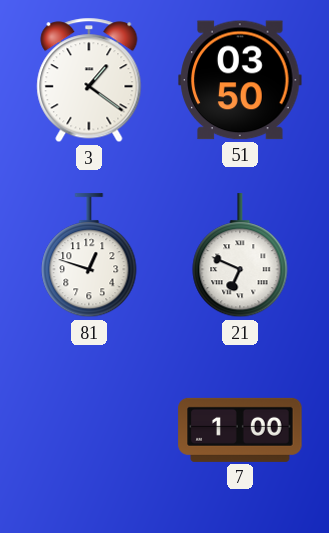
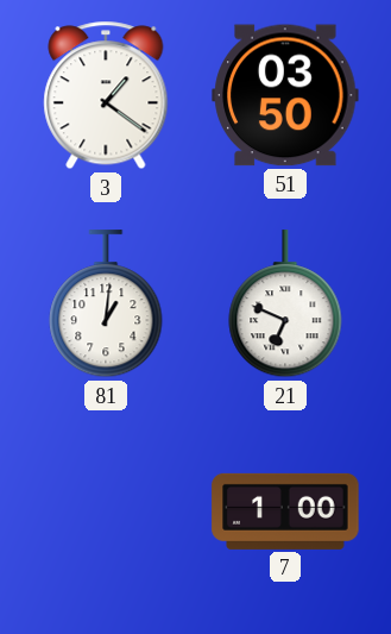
81: 12:48 -> 1:01
